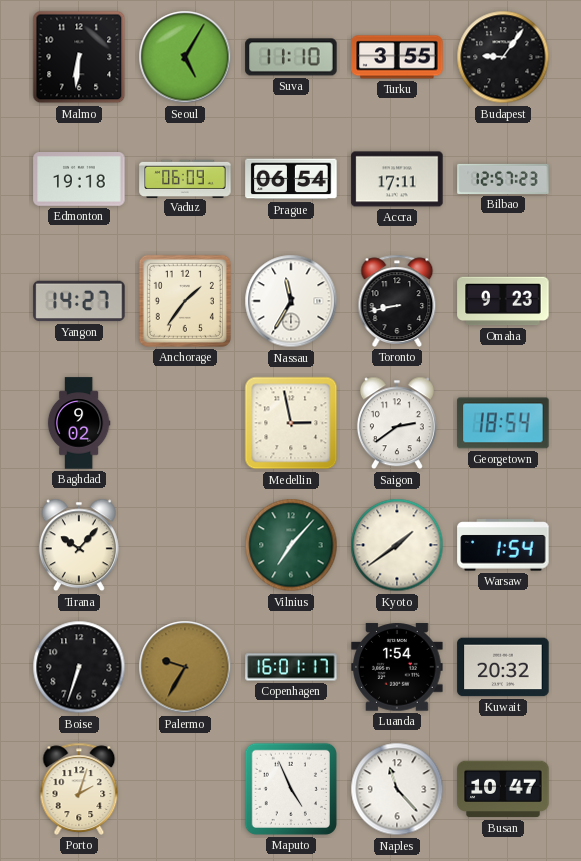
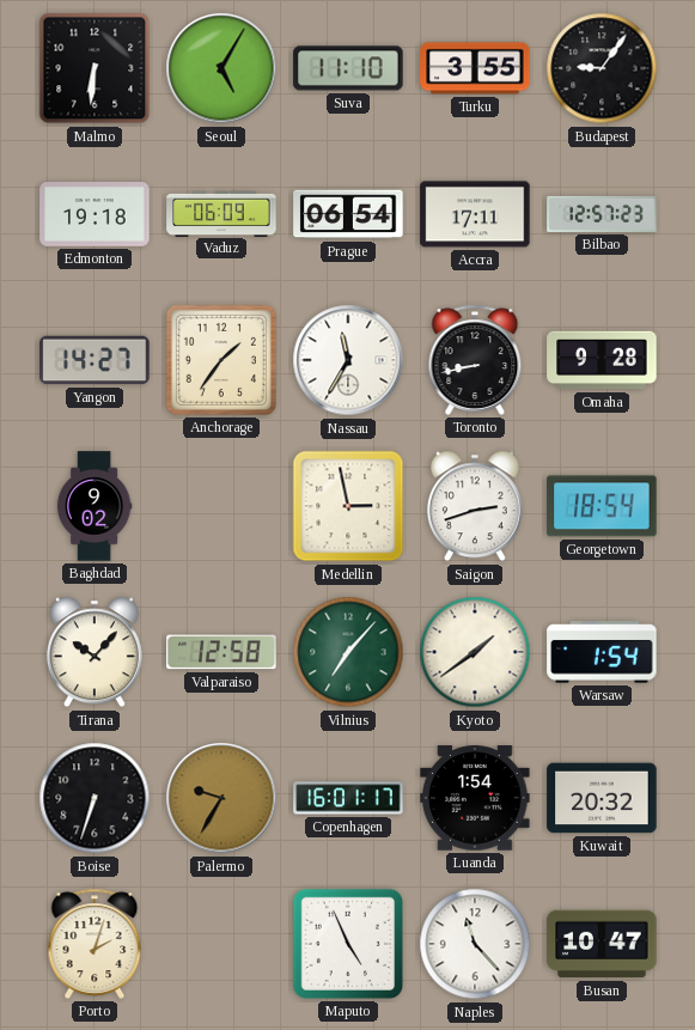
Omaha: 9:23 -> 9:28
Saigon: 2:39 -> 2:42
Valparaiso: none -> 12:58
